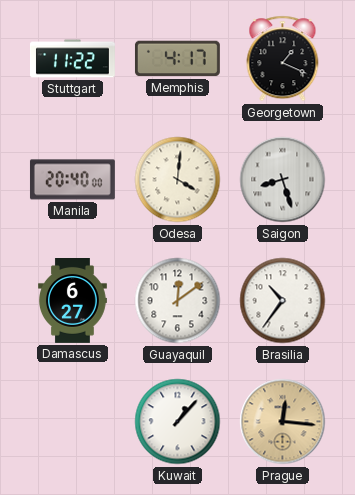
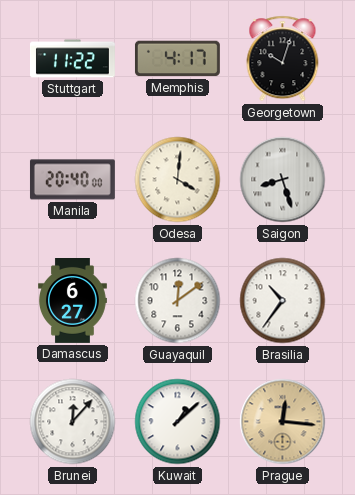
Georgetown: 1:19 -> 10:03
Brunei: none -> 12:07
Kuwait: 1:07 -> 1:08
